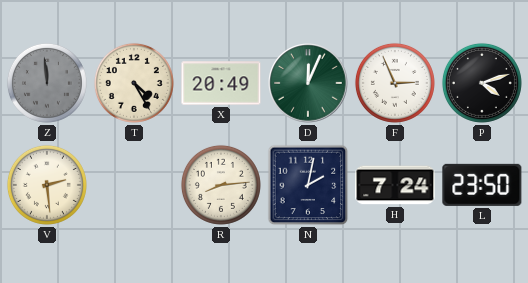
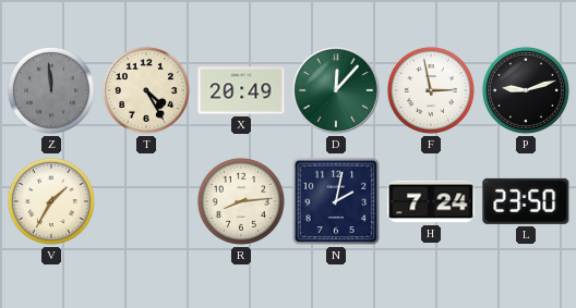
D: 12:04 -> 12:07
F: 2:56 -> 2:58
P: 4:12 -> 9:12
V: 2:29 -> 1:35
